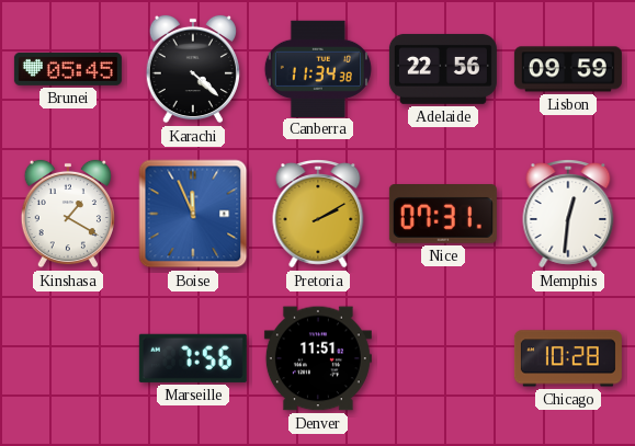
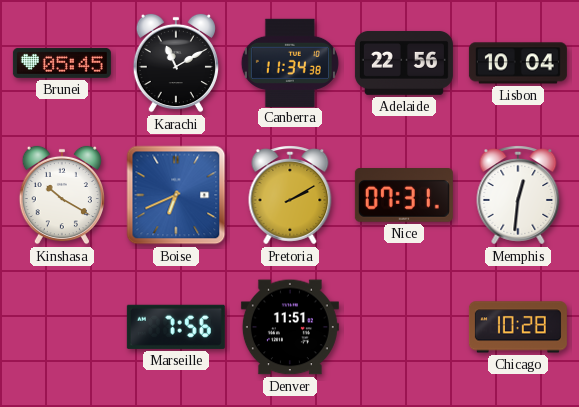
Karachi: 4:22 -> 11:10
Lisbon: 09:59 -> 10:04
Kinshasa: 1:20 -> 10:20
Boise: 11:56 -> 6:41
